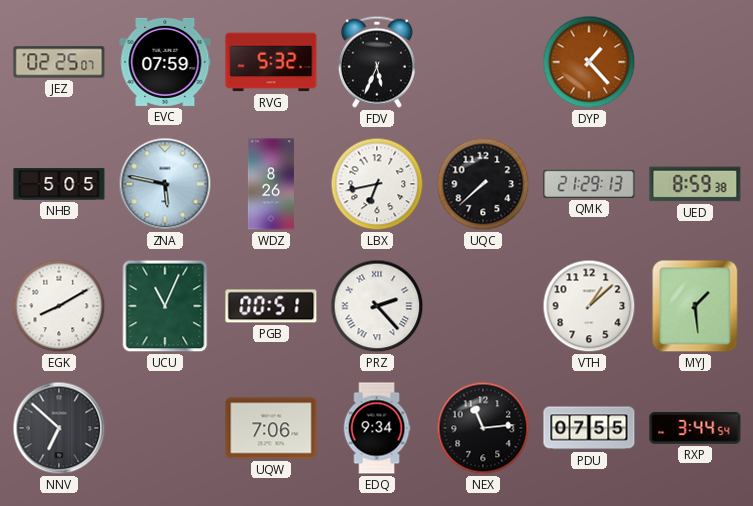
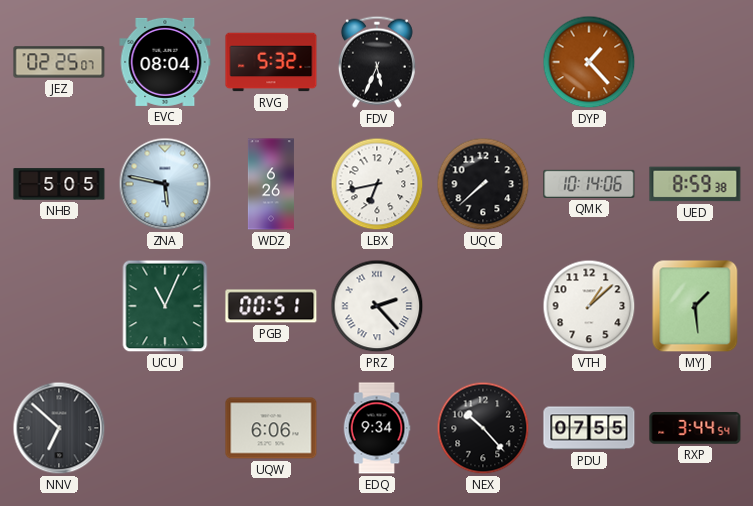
EVC: 07:59 -> 08:04
WDZ: 8:26 -> 6:26
QMK: 21:29 -> 10:14
EGK: 8:10 -> none
UQW: 7:06 -> 6:06
NEX: 11:14 -> 10:23
